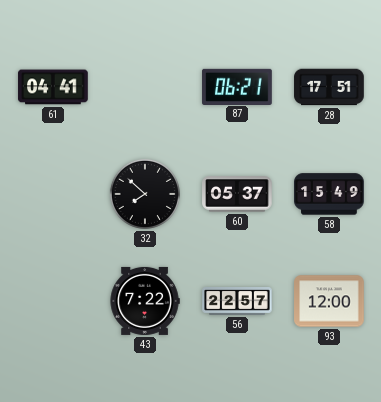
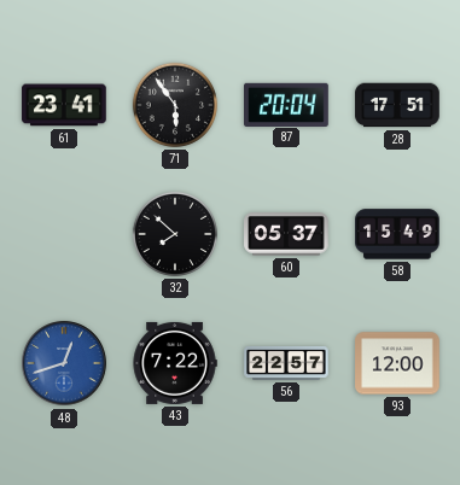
61: 04:41 -> 23:41
71: none -> 5:54
87: 06:21 -> 20:04
48: none -> 12:42
